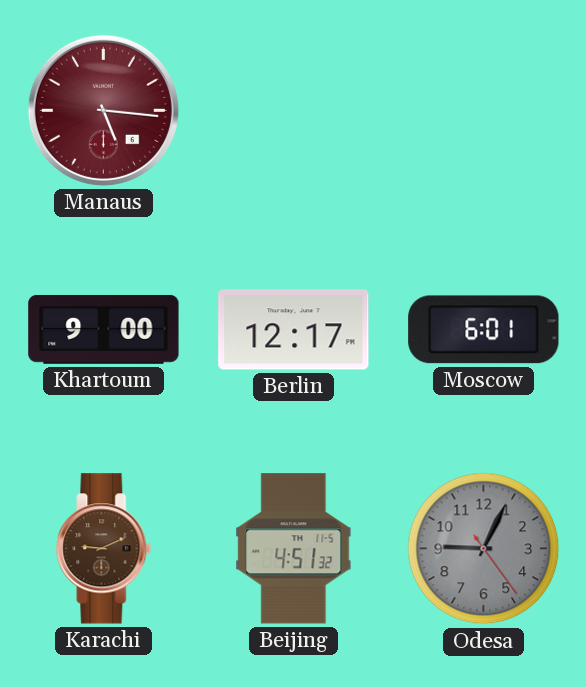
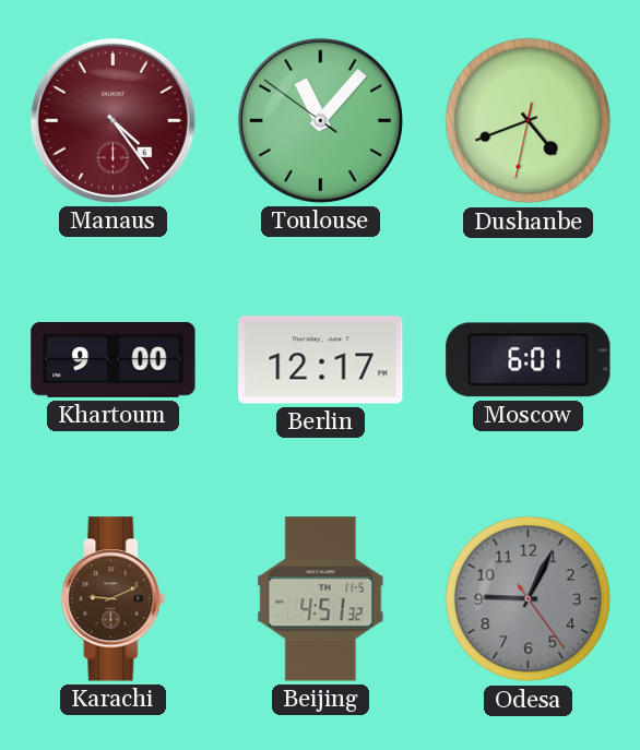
Manaus: 5:16 -> 4:24
Toulouse: none -> 11:06
Dushanbe: none -> 4:41
